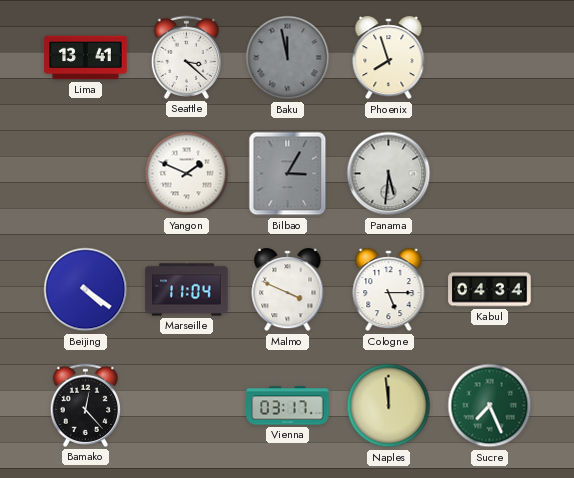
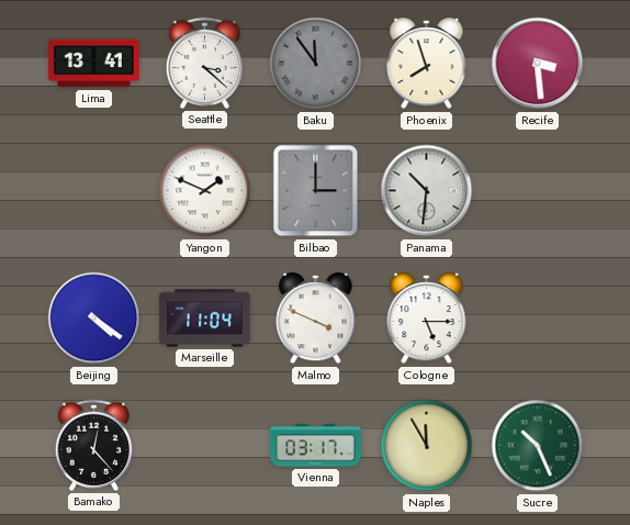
Baku: 11:58 -> 11:54
Recife: none -> 3:29
Bilbao: 3:05 -> 3:00
Panama: 5:31 -> 10:31
Kabul: 04:34 -> none
Naples: 11:59 -> 11:55
Sucre: 7:26 -> 10:26
